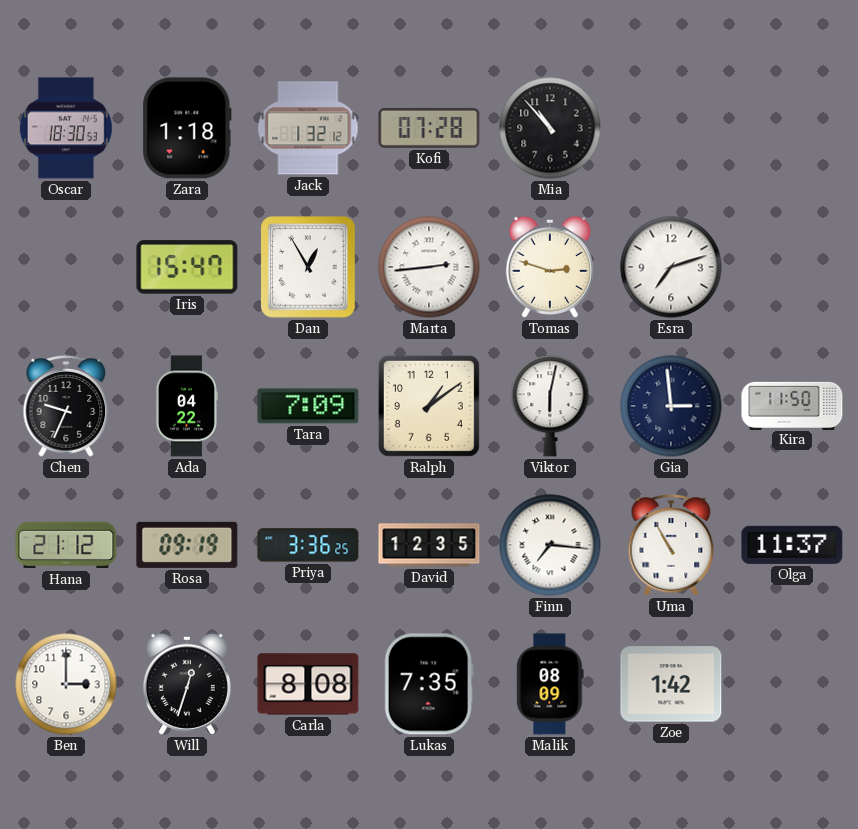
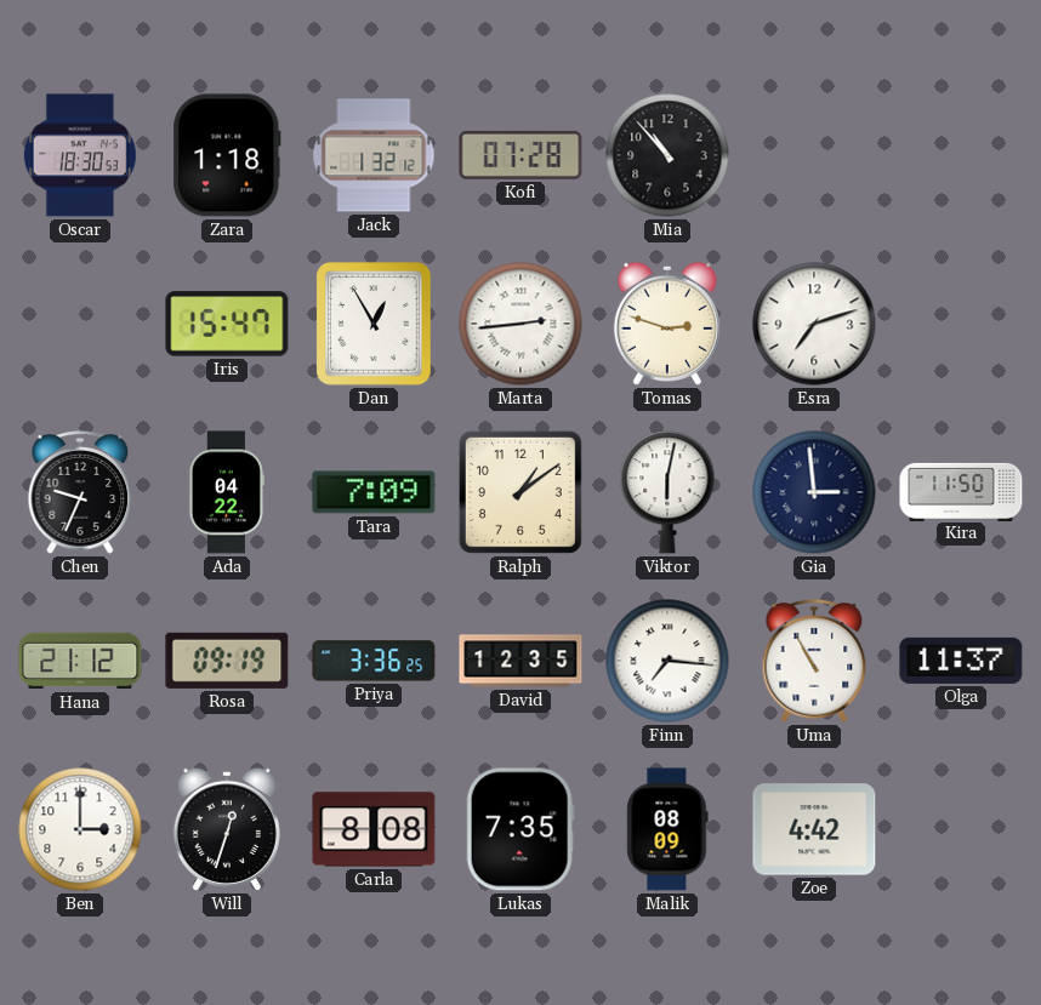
Zoe: 1:42 -> 4:42
